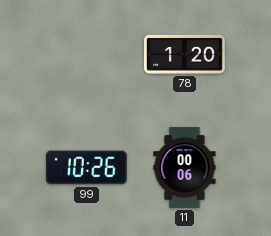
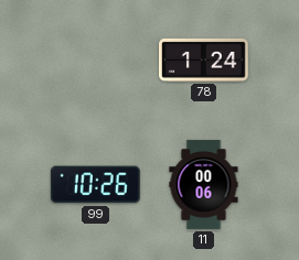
78: 1:20 -> 1:24
